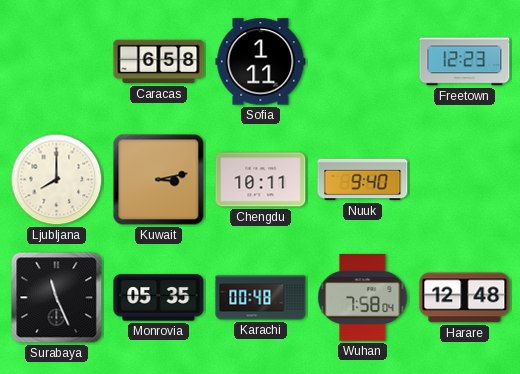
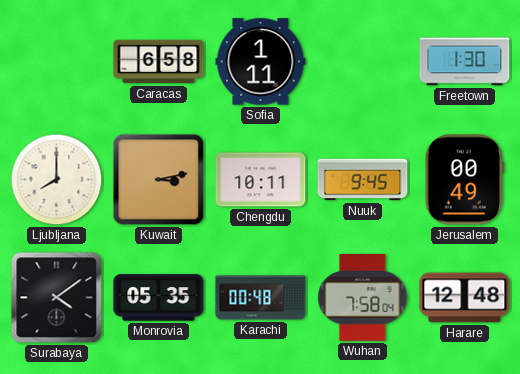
Freetown: 12:23 -> 1:30
Nuuk: 9:40 -> 9:45
Jerusalem: none -> 00:49
Surabaya: 11:26 -> 4:09
